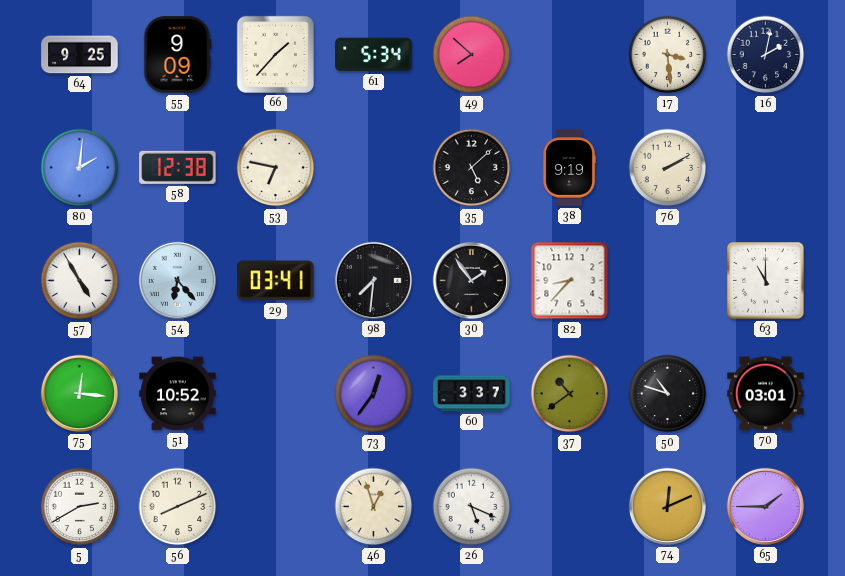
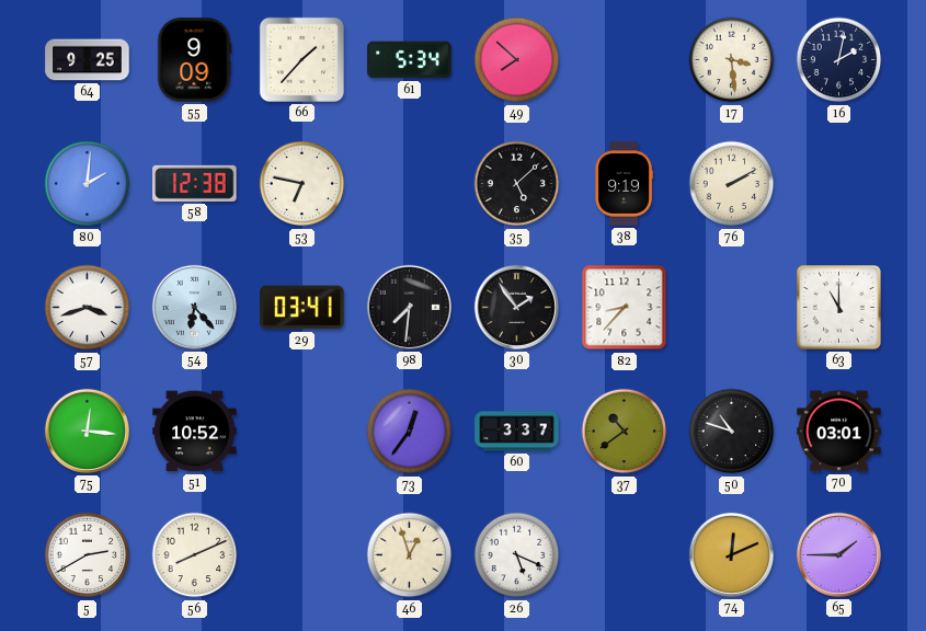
57: 4:55 -> 3:42
